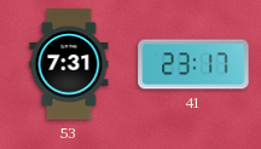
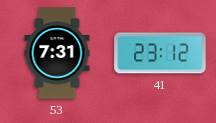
41: 23:17 -> 23:12
